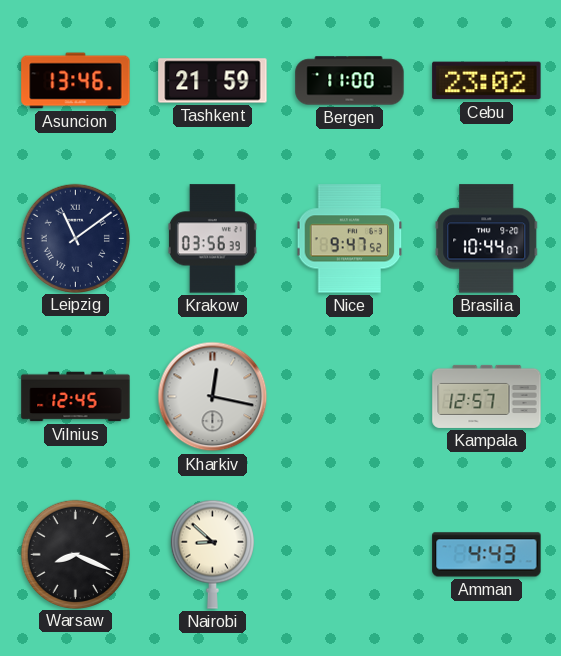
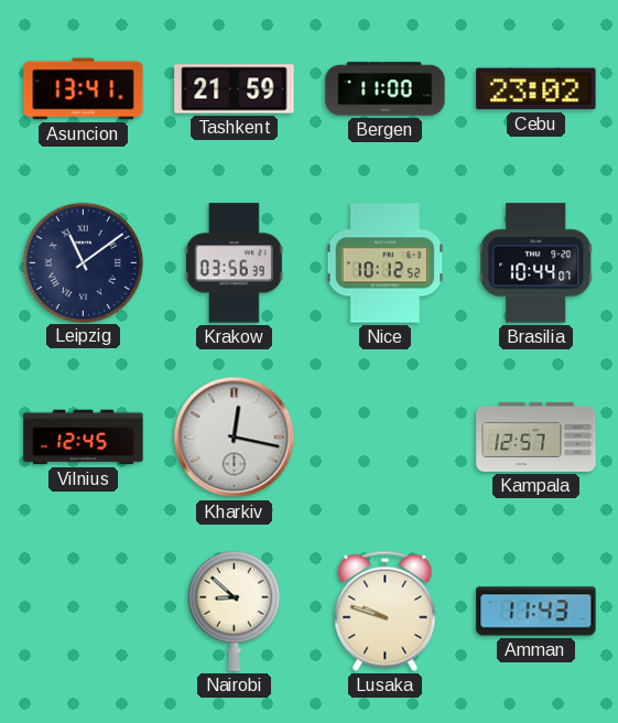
Asuncion: 13:46 -> 13:41
Nice: 9:47 -> 10:12
Warsaw: 8:19 -> none
Lusaka: none -> 9:48
Amman: 4:43 -> 11:43
